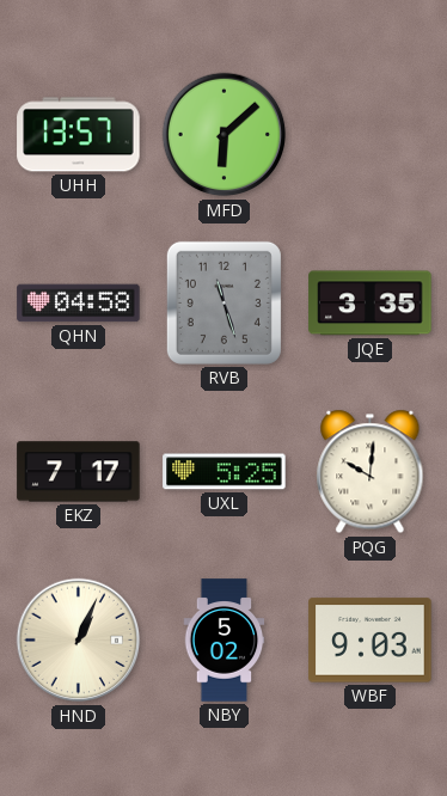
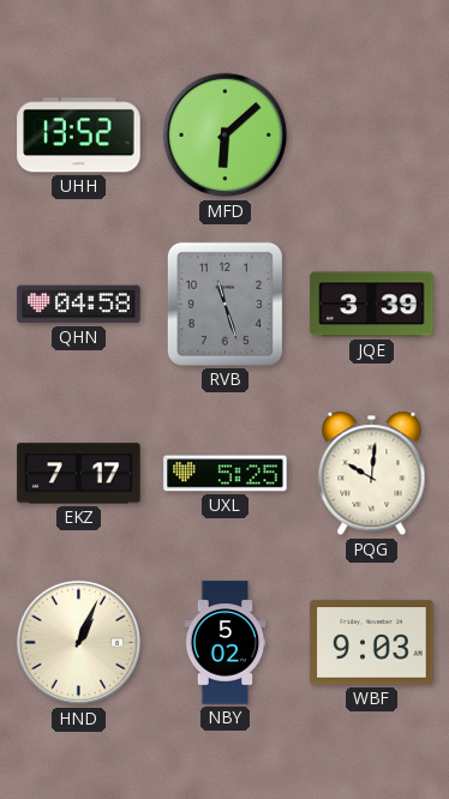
UHH: 13:57 -> 13:52
JQE: 3:35 -> 3:39
